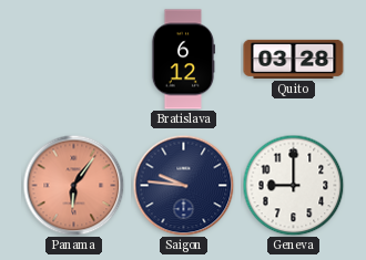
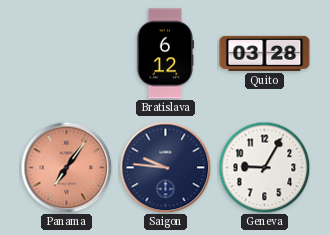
Panama: 6:06 -> 7:06
Geneva: 9:00 -> 9:05
